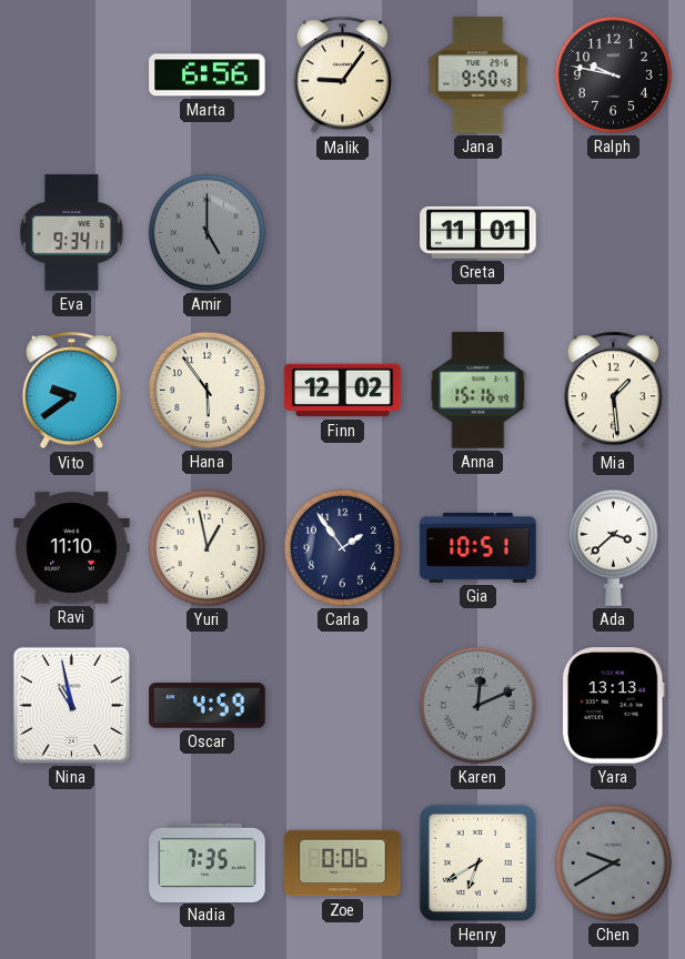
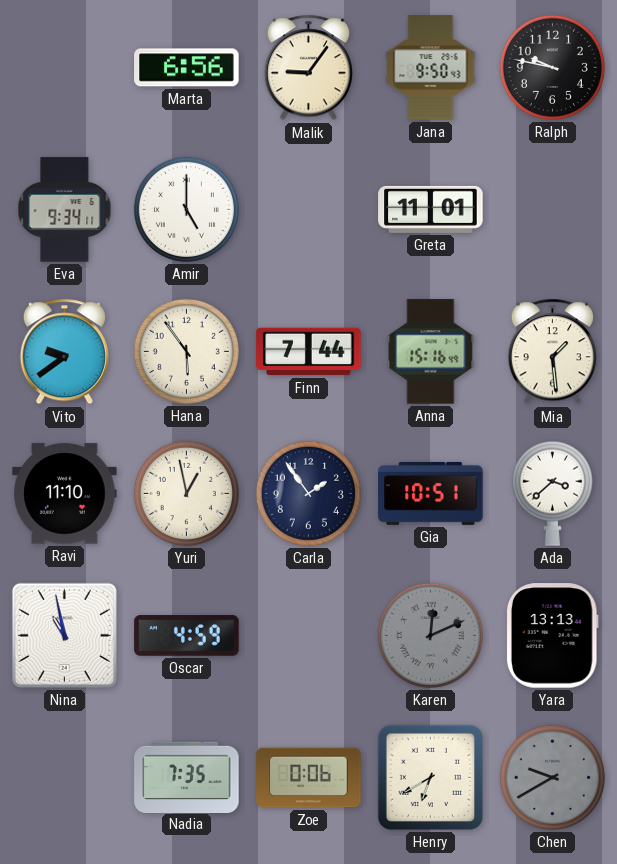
Amir dial: grey -> white
Finn: 12:02 -> 7:44
